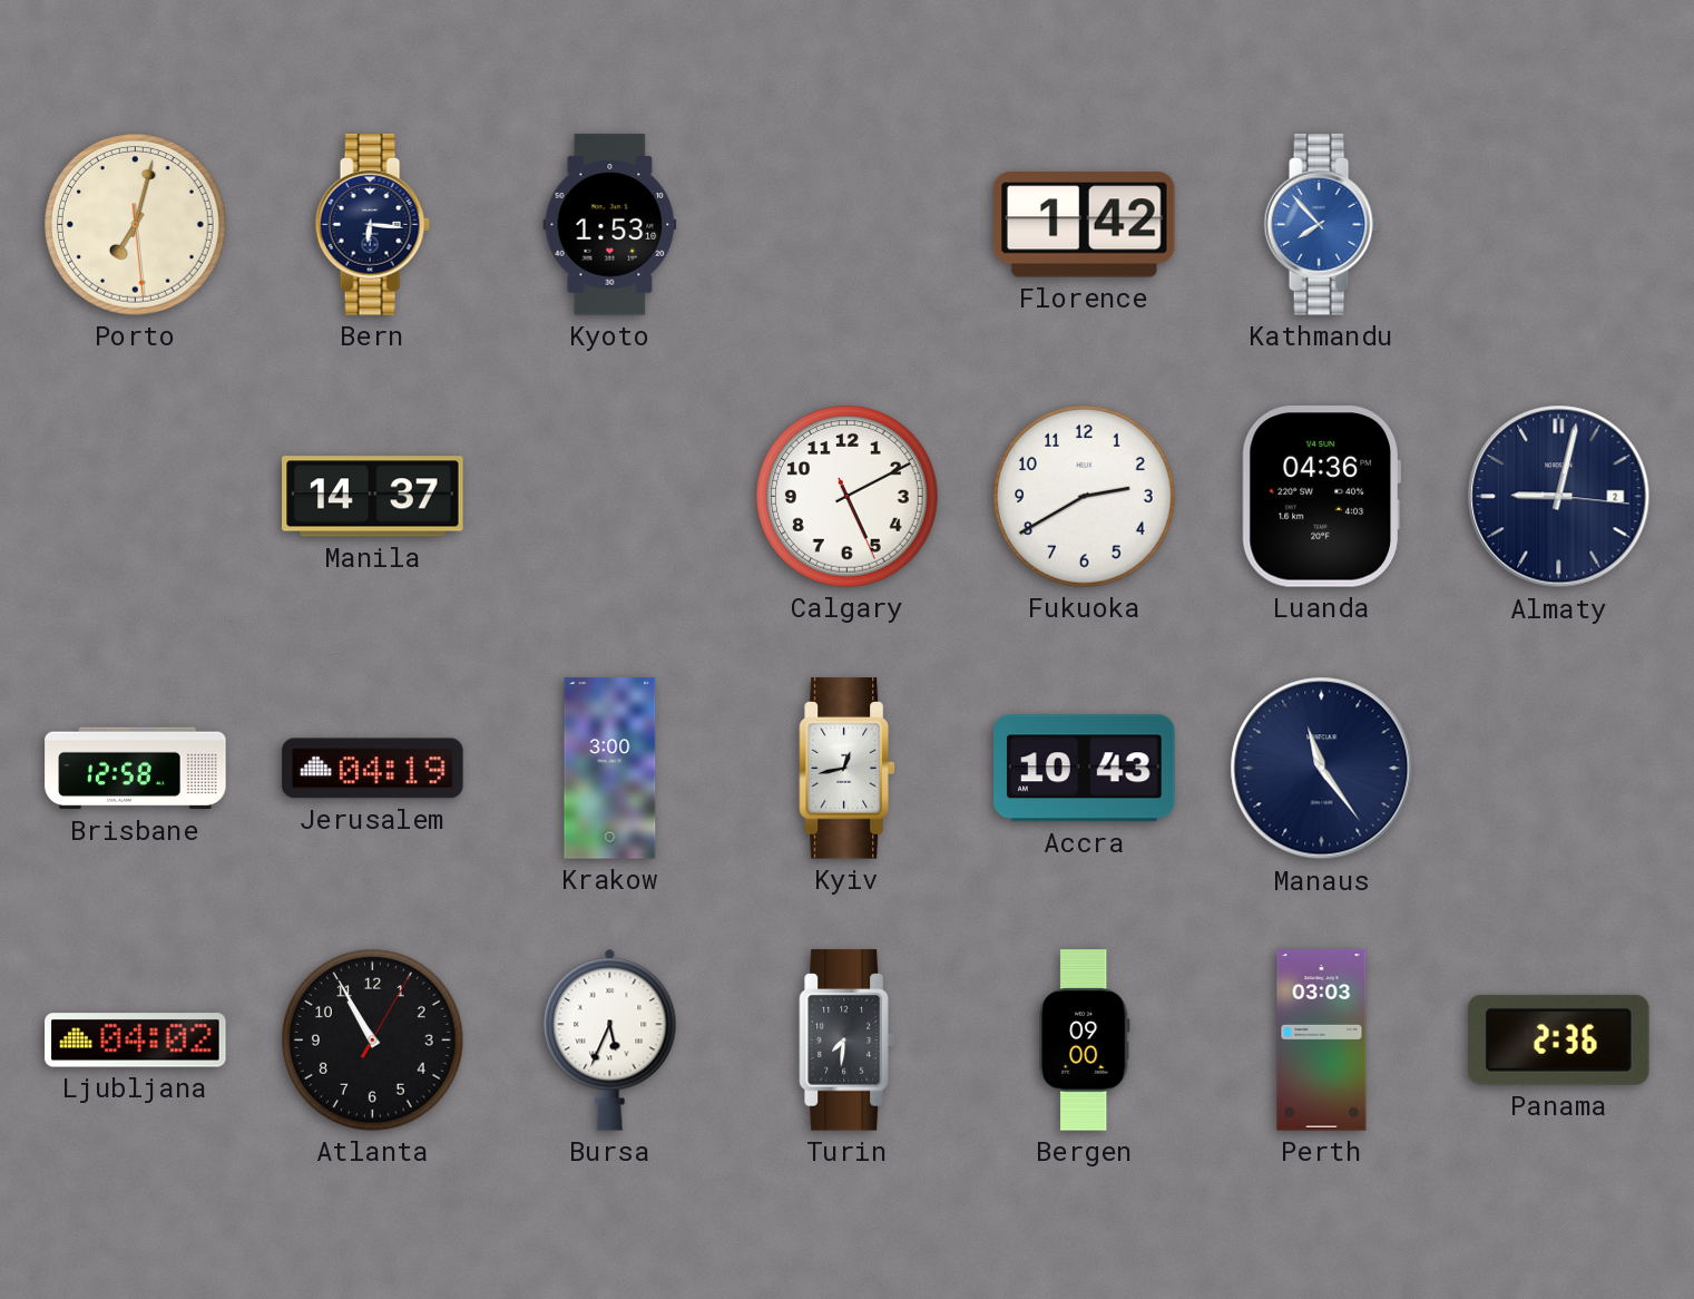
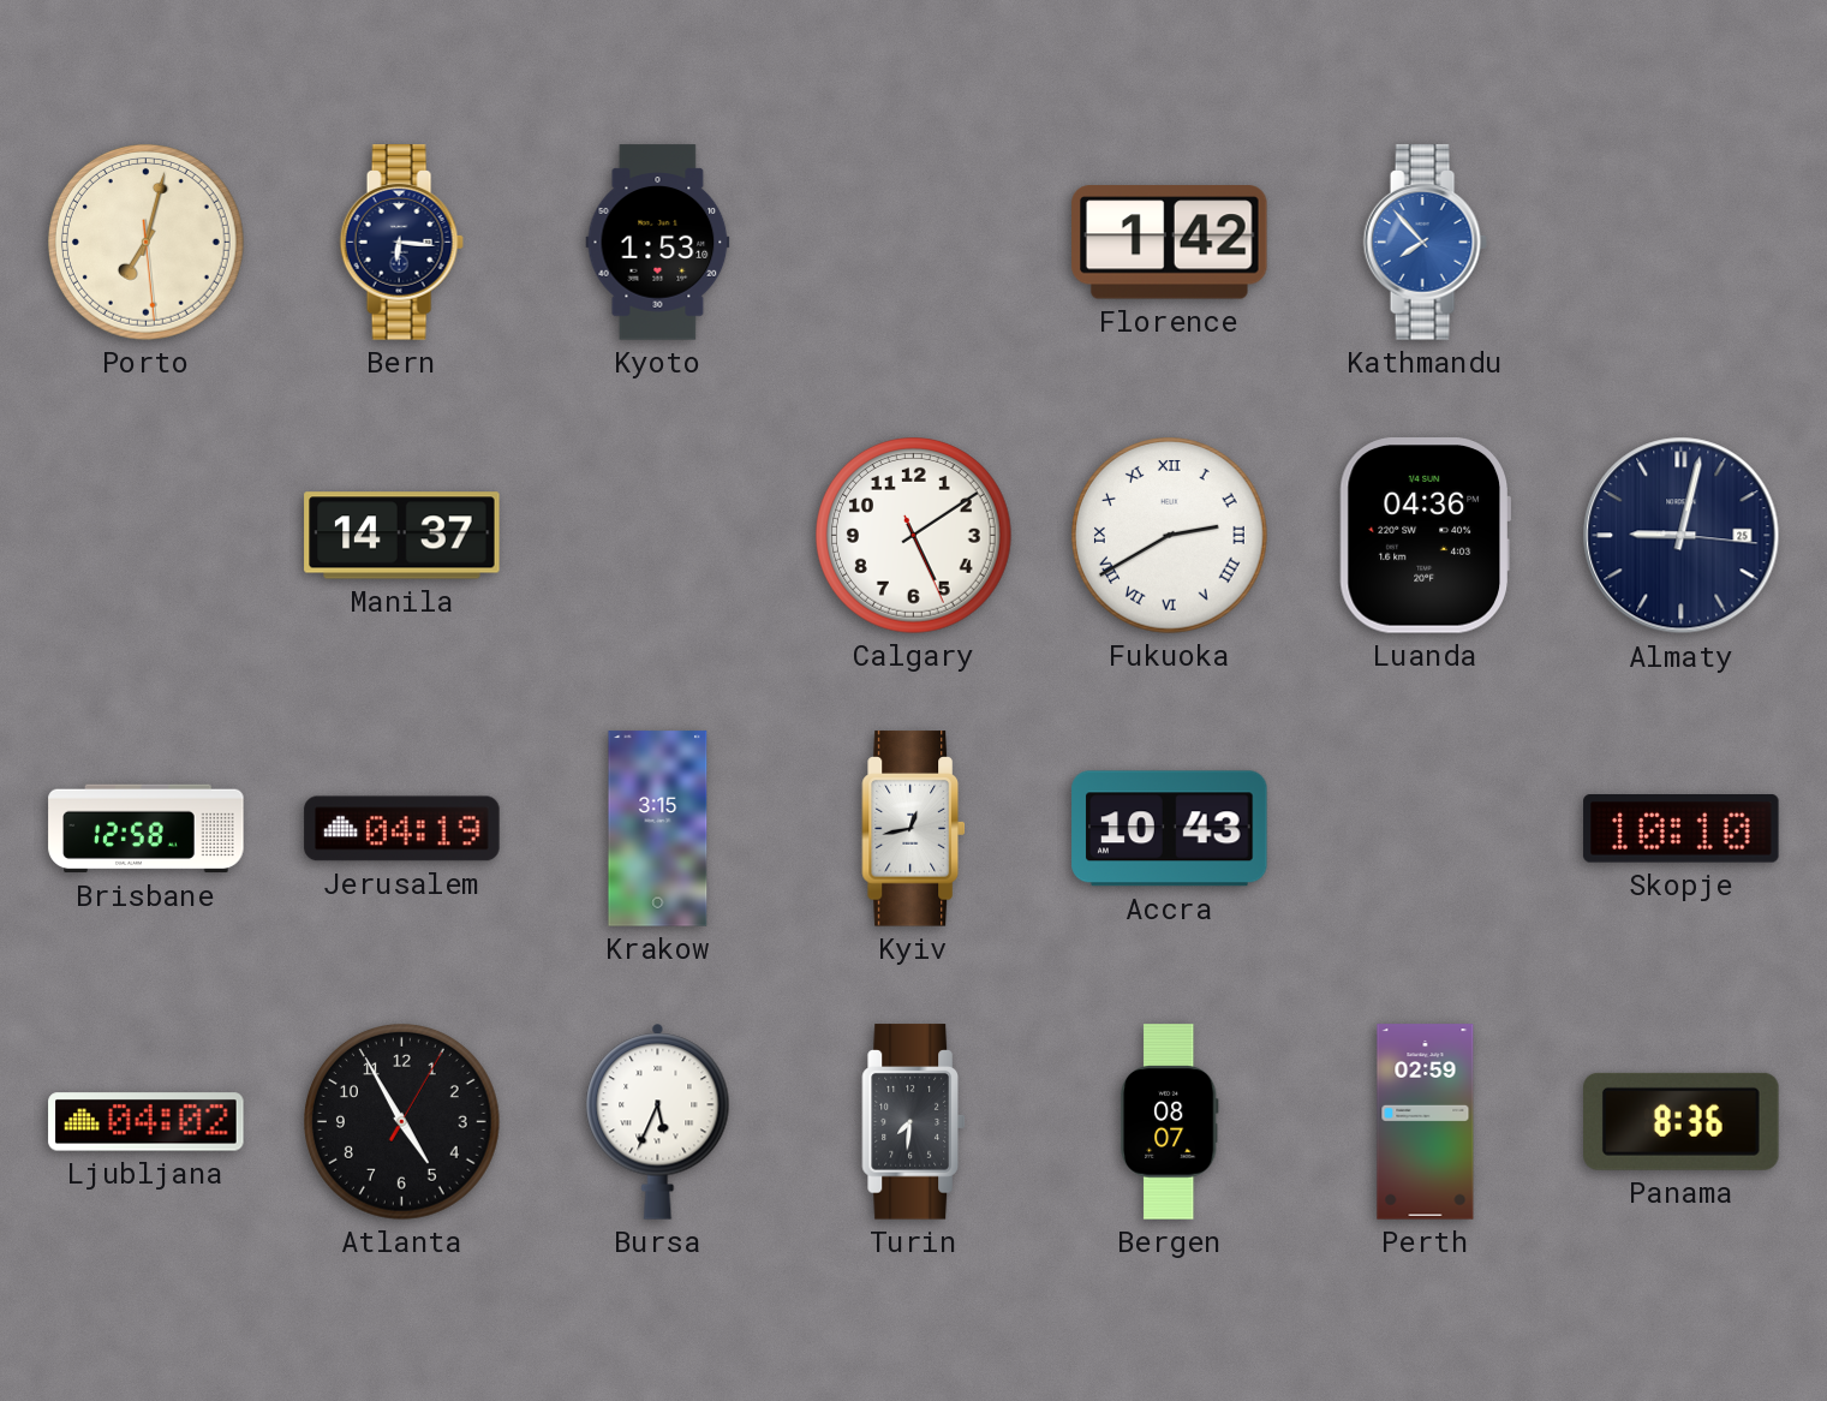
Calgary: 5:10 -> 5:09
Fukuoka numerals: Arabic -> Roman
Almaty date: 2 -> 25
Krakow: 3:00 -> 3:15
Manaus: 11:24 -> none
Skopje: none -> 10:10
Atlanta: 10:55 -> 4:55
Bergen: 09:00 -> 08:07
Perth: 03:03 -> 02:59
Panama: 2:36 -> 8:36
